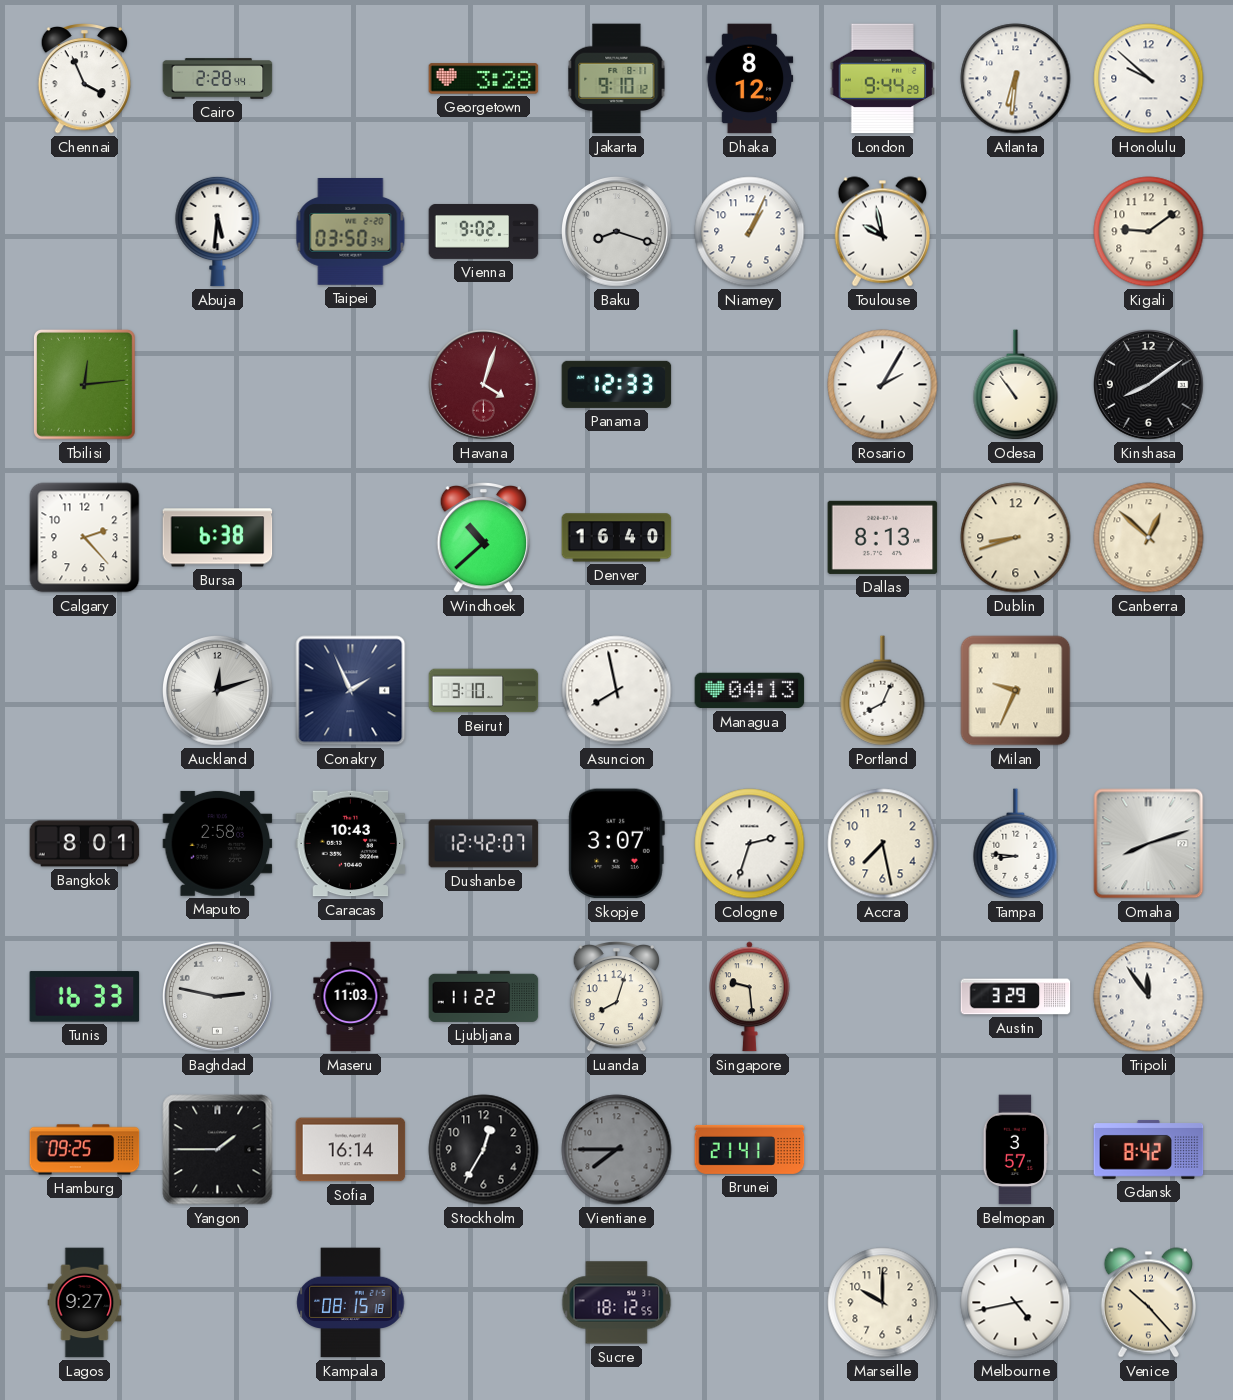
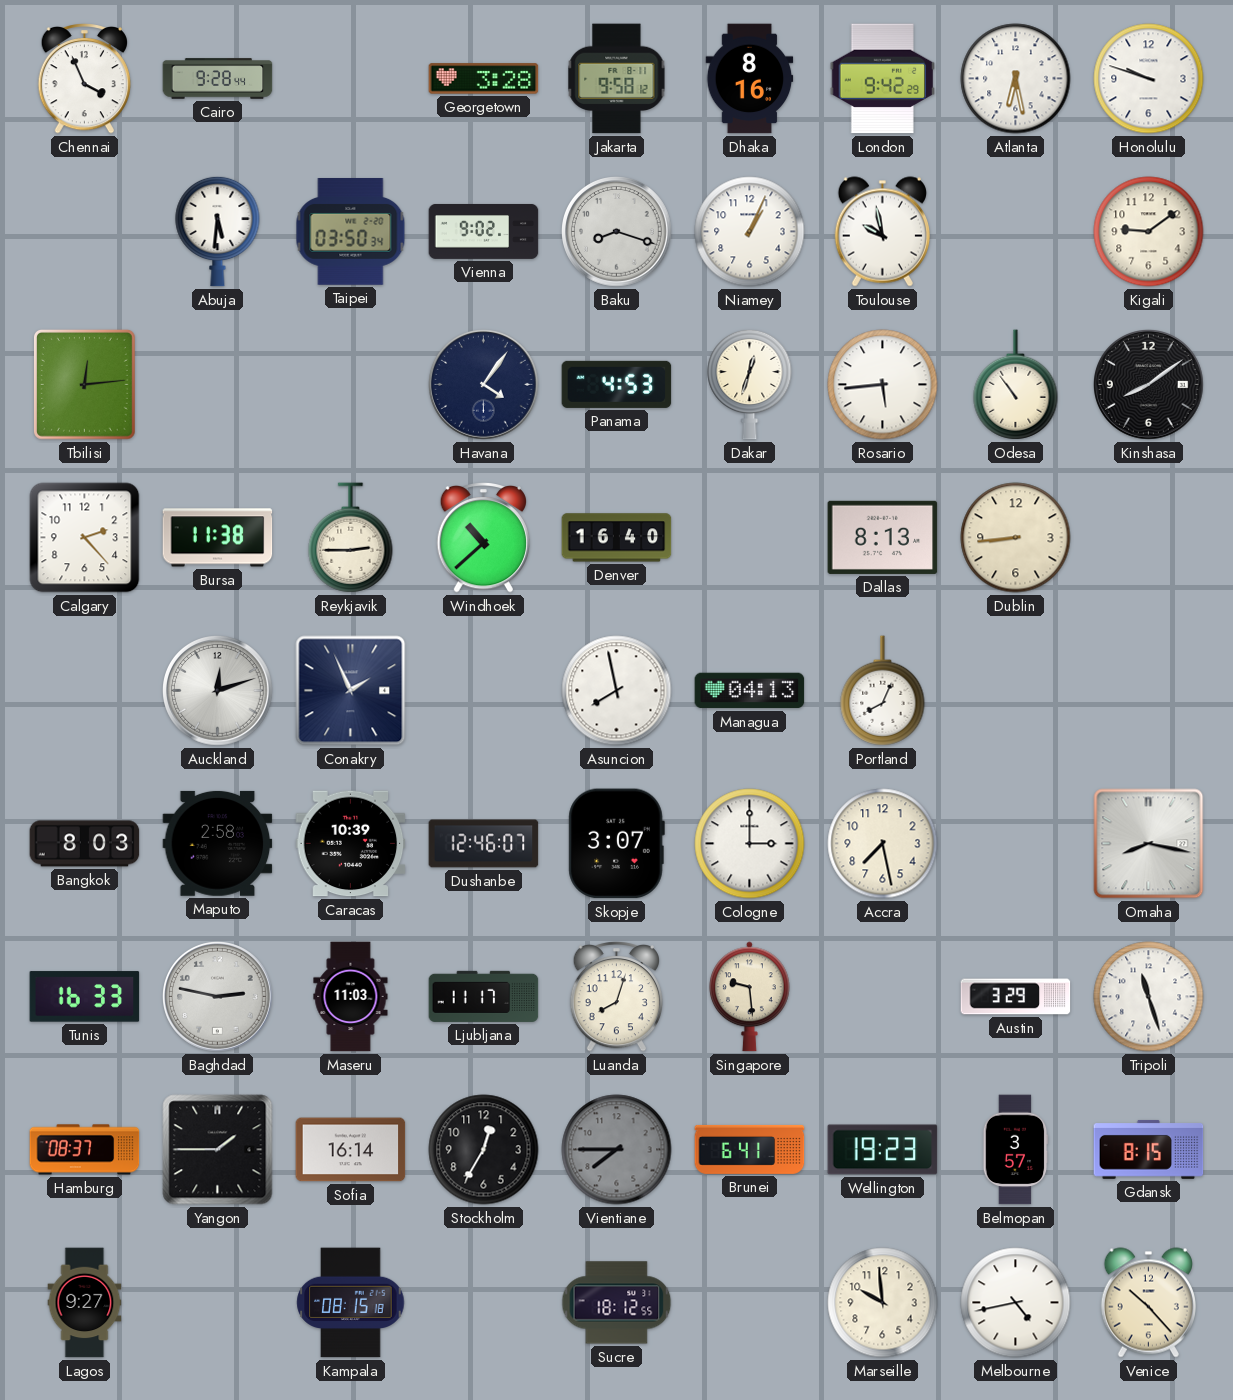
Cairo: 2:28 -> 9:28
Jakarta: 9:10 -> 9:58
Dhaka: 8:12 -> 8:16
London: 9:44 -> 9:42
Atlanta: 6:31 -> 6:28
Honolulu: 9:52 -> 9:48
Havana: 4:03 -> 4:06
Havana dial: burgundy -> navy
Panama: 12:33 -> 4:53
Dakar: none -> 12:33
Rosario: 2:05 -> 5:44
Bursa: 6:38 -> 11:38
Reykjavik: none -> 2:45
Dublin: 8:42 -> 8:44
Canberra: 12:52 -> none
Beirut: 3:10 -> none
Milan: 9:34 -> none
Bangkok: 8:01 -> 8:03
Caracas: 10:43 -> 10:39
Dushanbe: 12:42 -> 12:46
Cologne: 2:33 -> 3:00
Tampa: 8:46 -> none
Omaha: 8:12 -> 8:17
Ljubljana: 11:22 -> 11:17
Tripoli: 11:54 -> 11:27
Hamburg: 09:25 -> 08:37
Brunei: 21:41 -> 6:41
Wellington: none -> 19:23
Gdansk: 8:42 -> 8:15
Marseille: 10:00 -> 9:59
